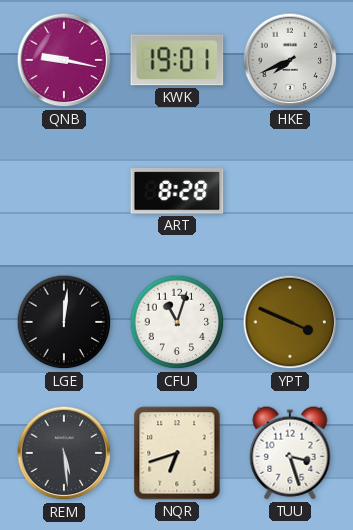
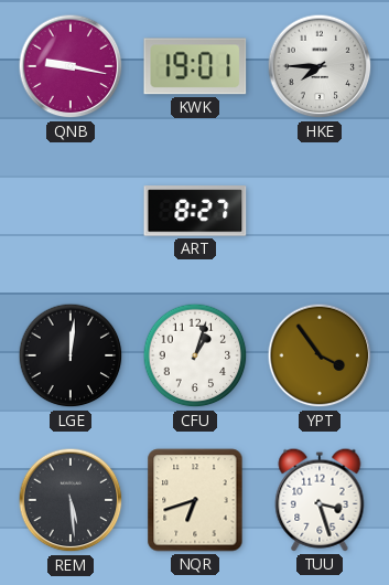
HKE: 7:41 -> 7:45
ART: 8:28 -> 8:27
CFU: 11:03 -> 1:03
YPT: 3:49 -> 3:54
